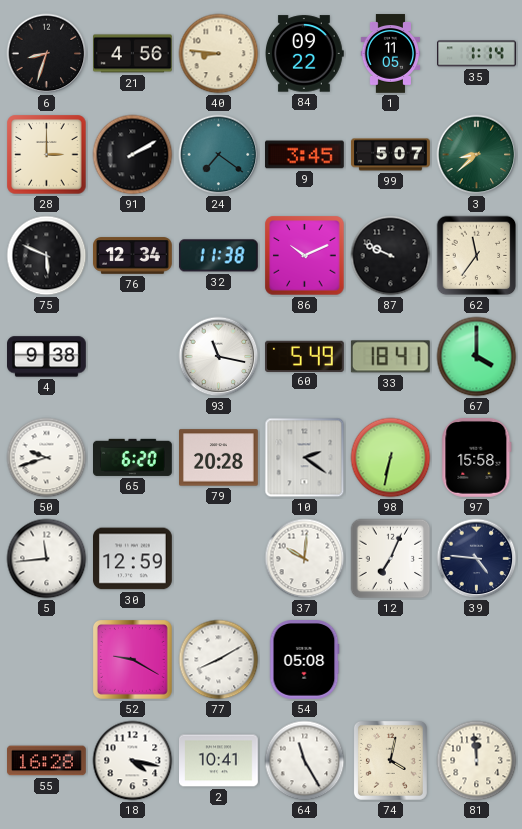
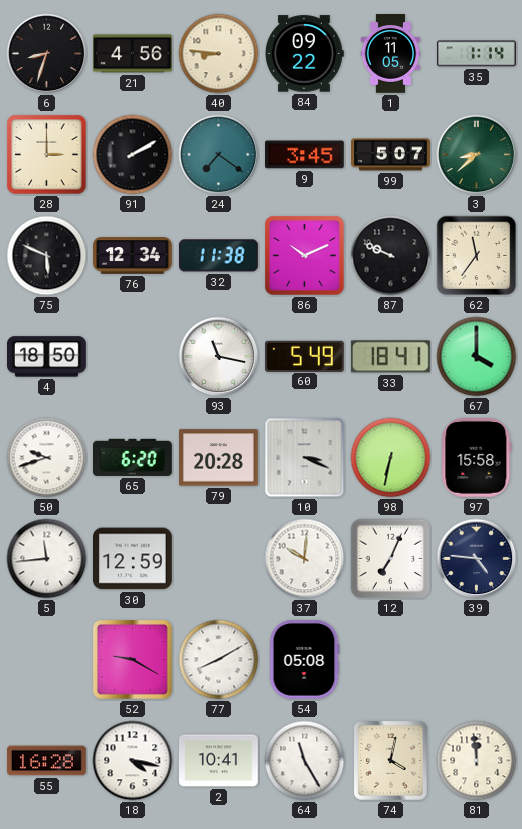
4: 9:38 -> 18:50
10: 2:21 -> 3:19
